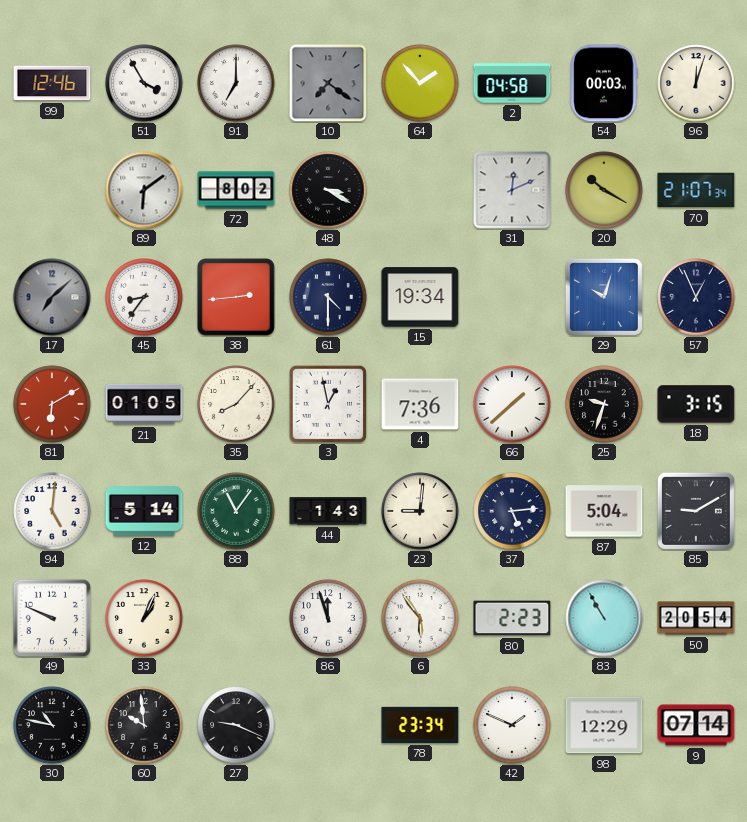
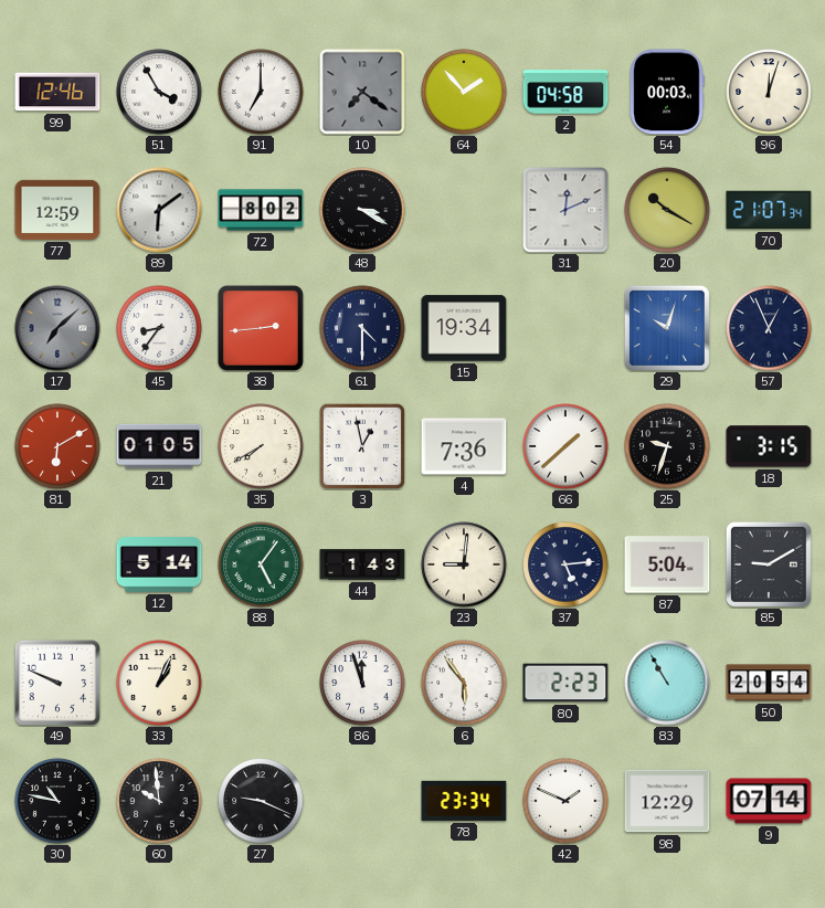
77: none -> 12:59
35: 8:07 -> 7:40
94: 5:01 -> none
88: 11:06 -> 5:06
